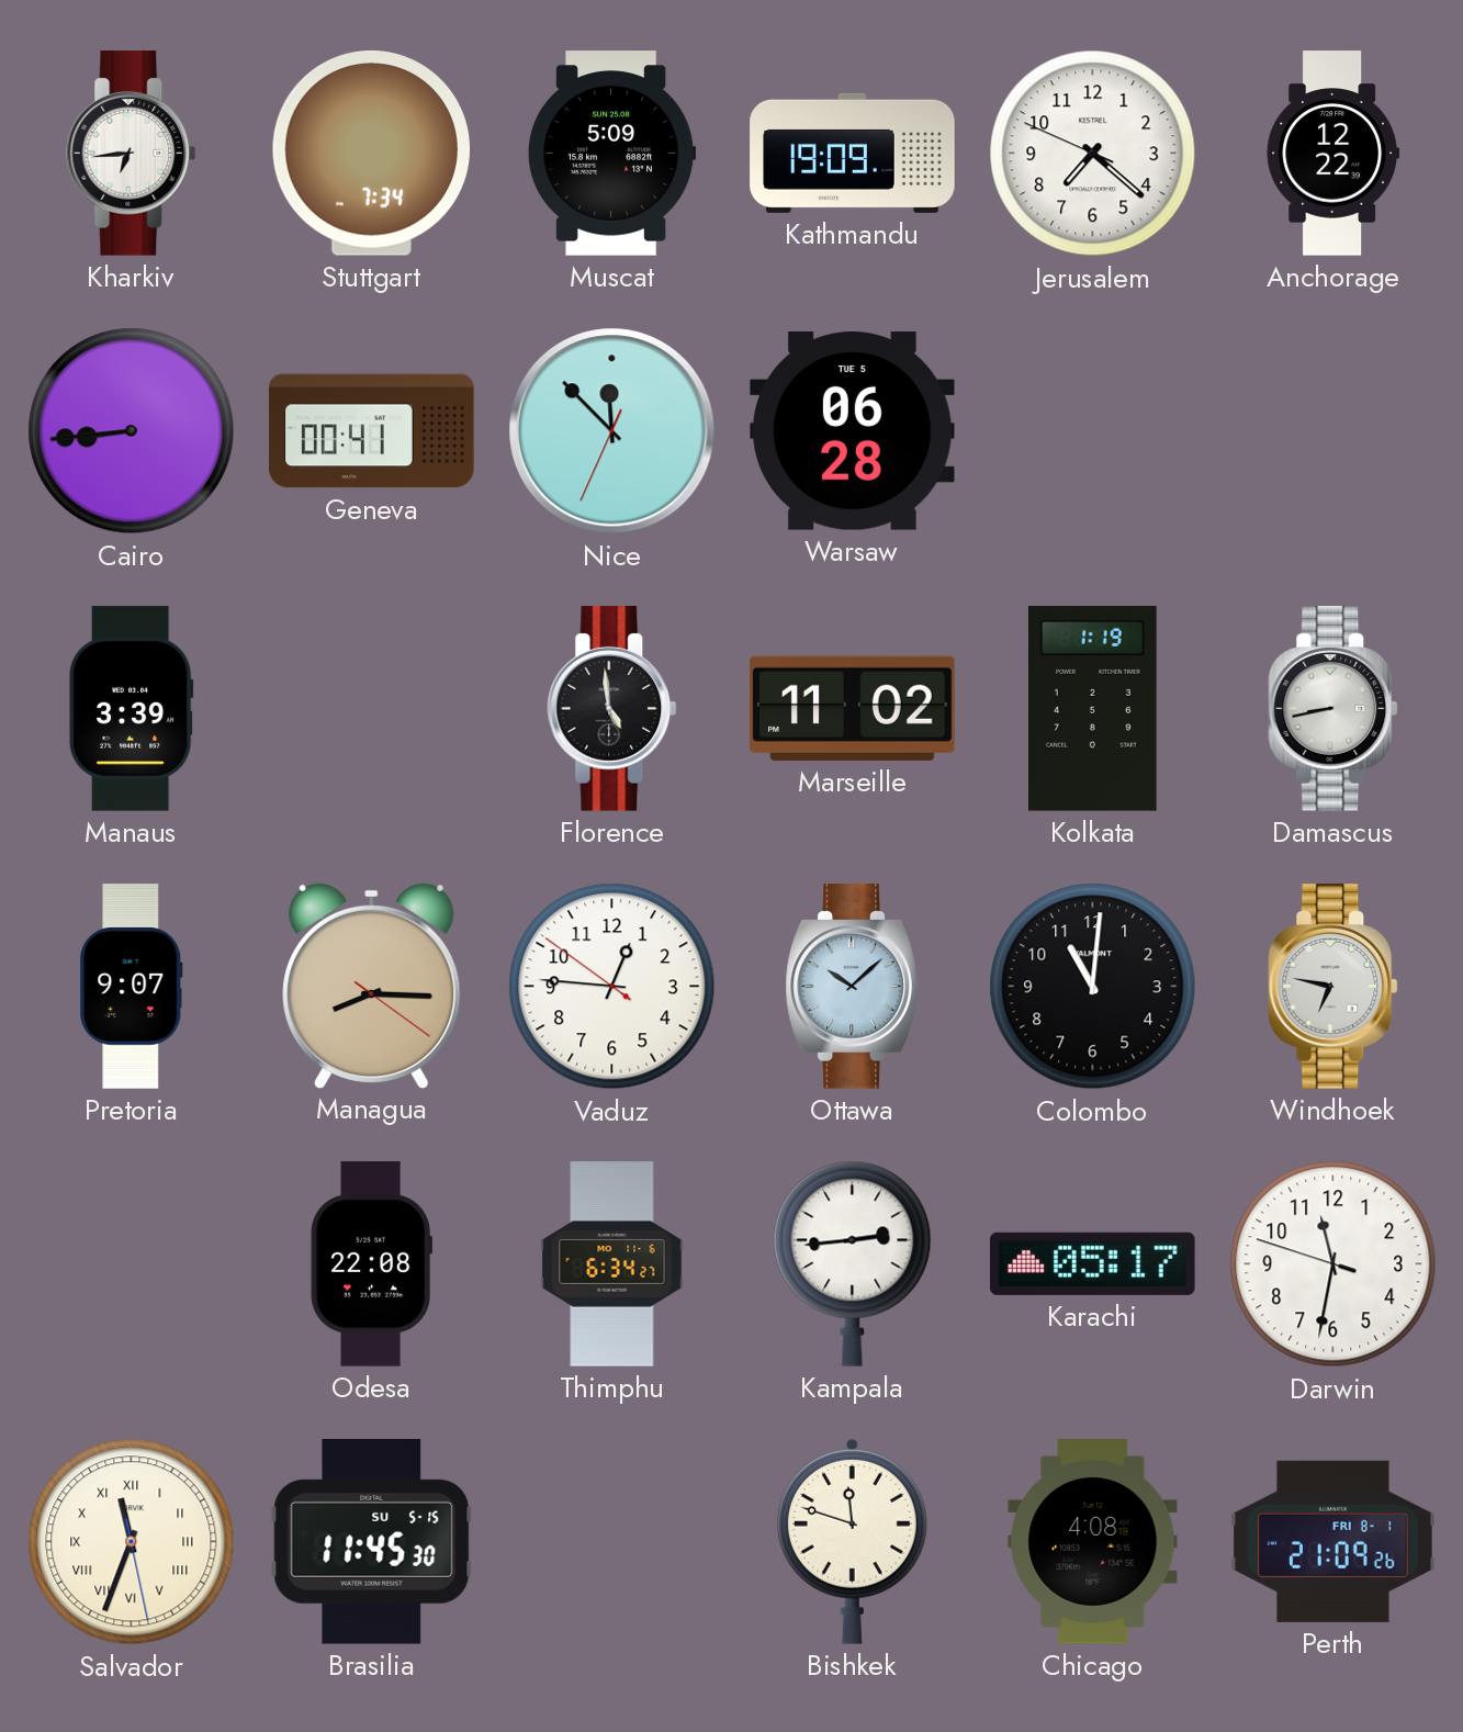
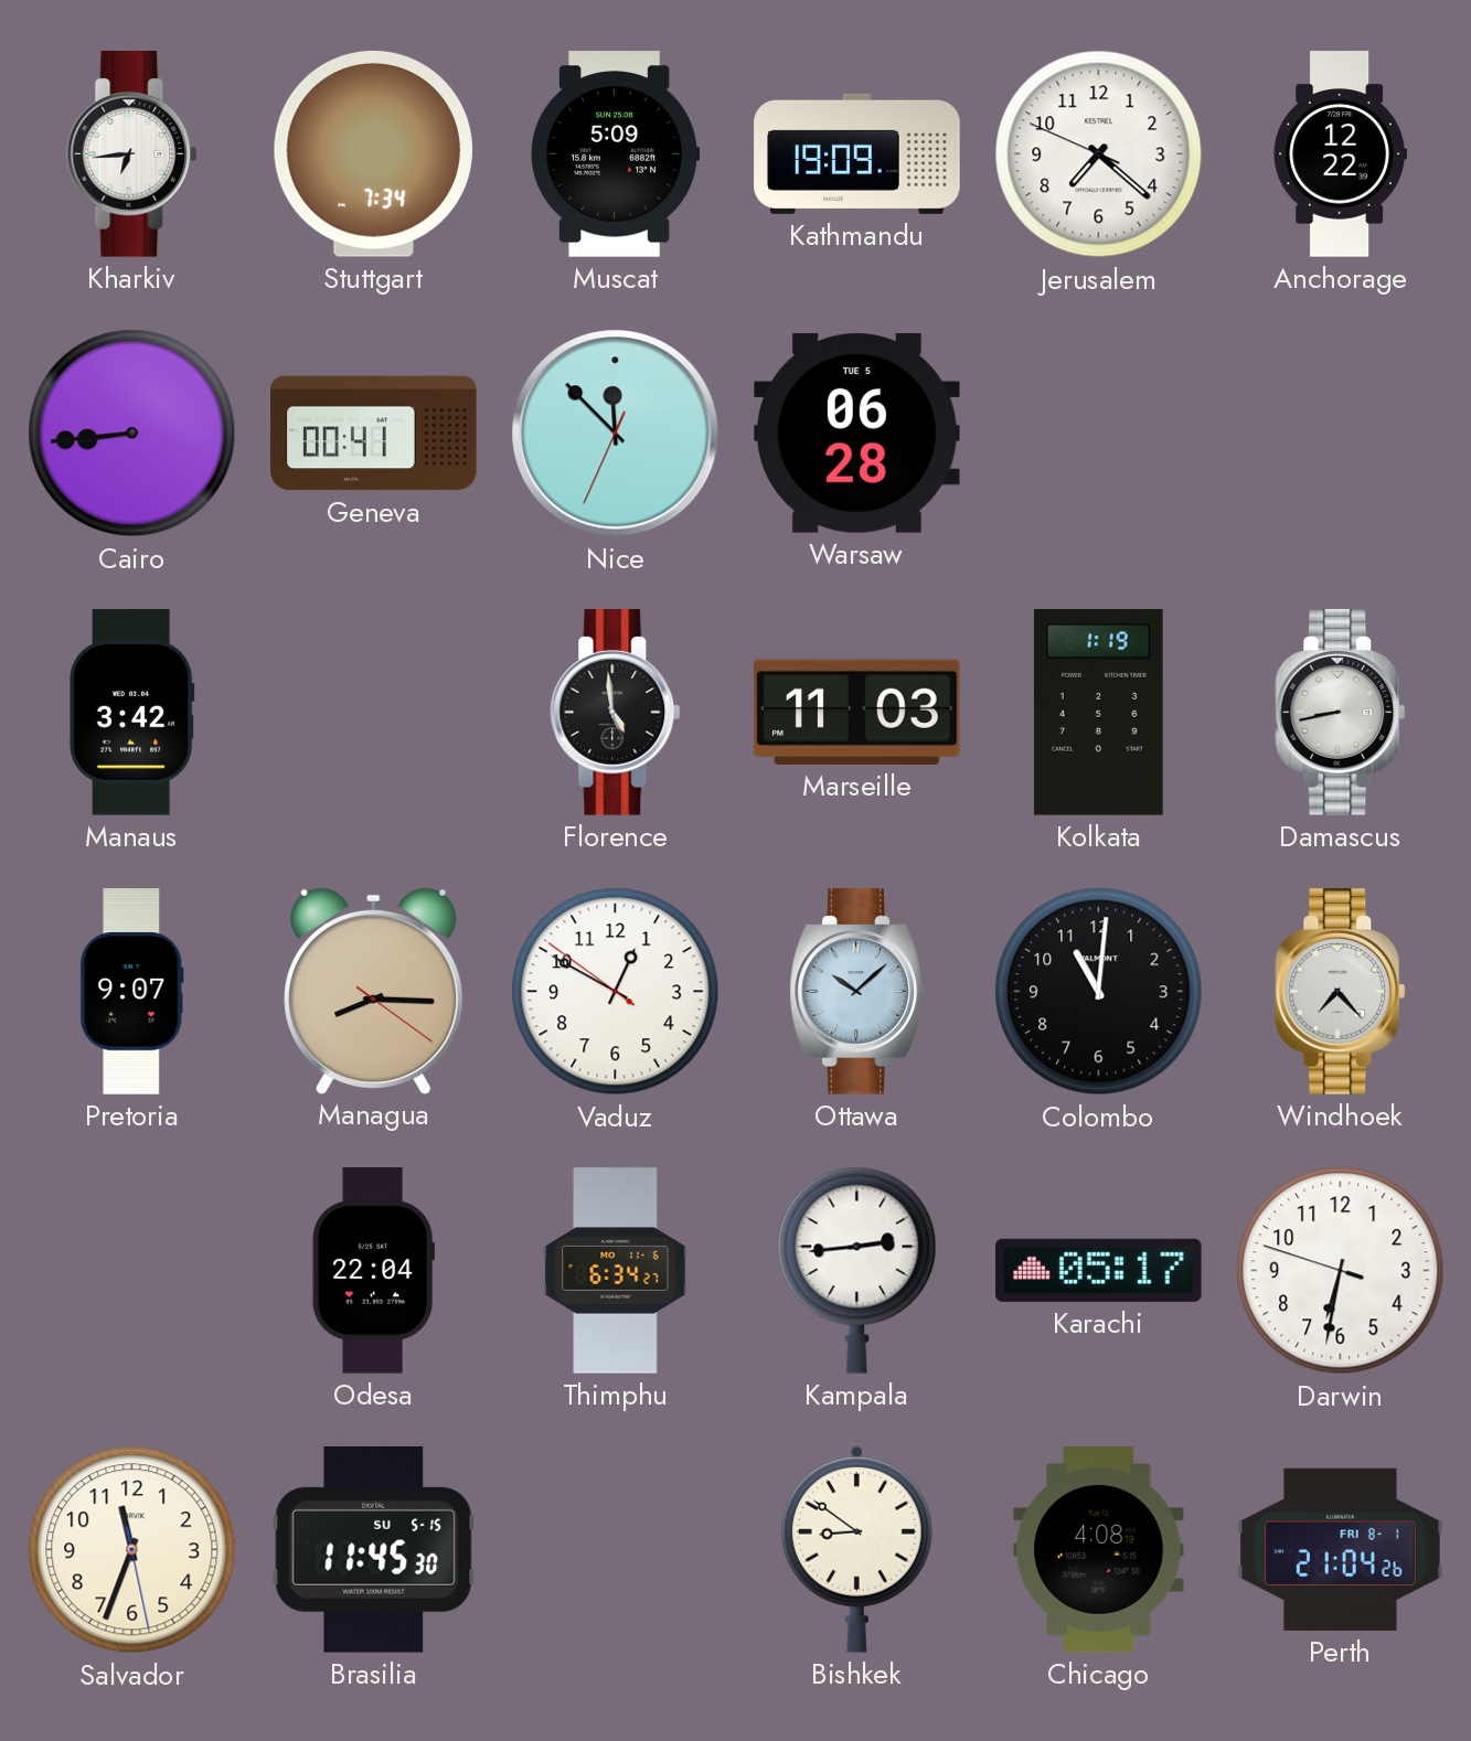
Manaus: 3:39 -> 3:42
Marseille: 11:02 -> 11:03
Vaduz: 12:45 -> 12:49
Windhoek: 6:47 -> 7:23
Odesa: 22:08 -> 22:04
Darwin: 11:31 -> 6:31
Salvador numerals: Roman -> Arabic
Bishkek: 11:48 -> 8:51
Perth: 21:09 -> 21:04
